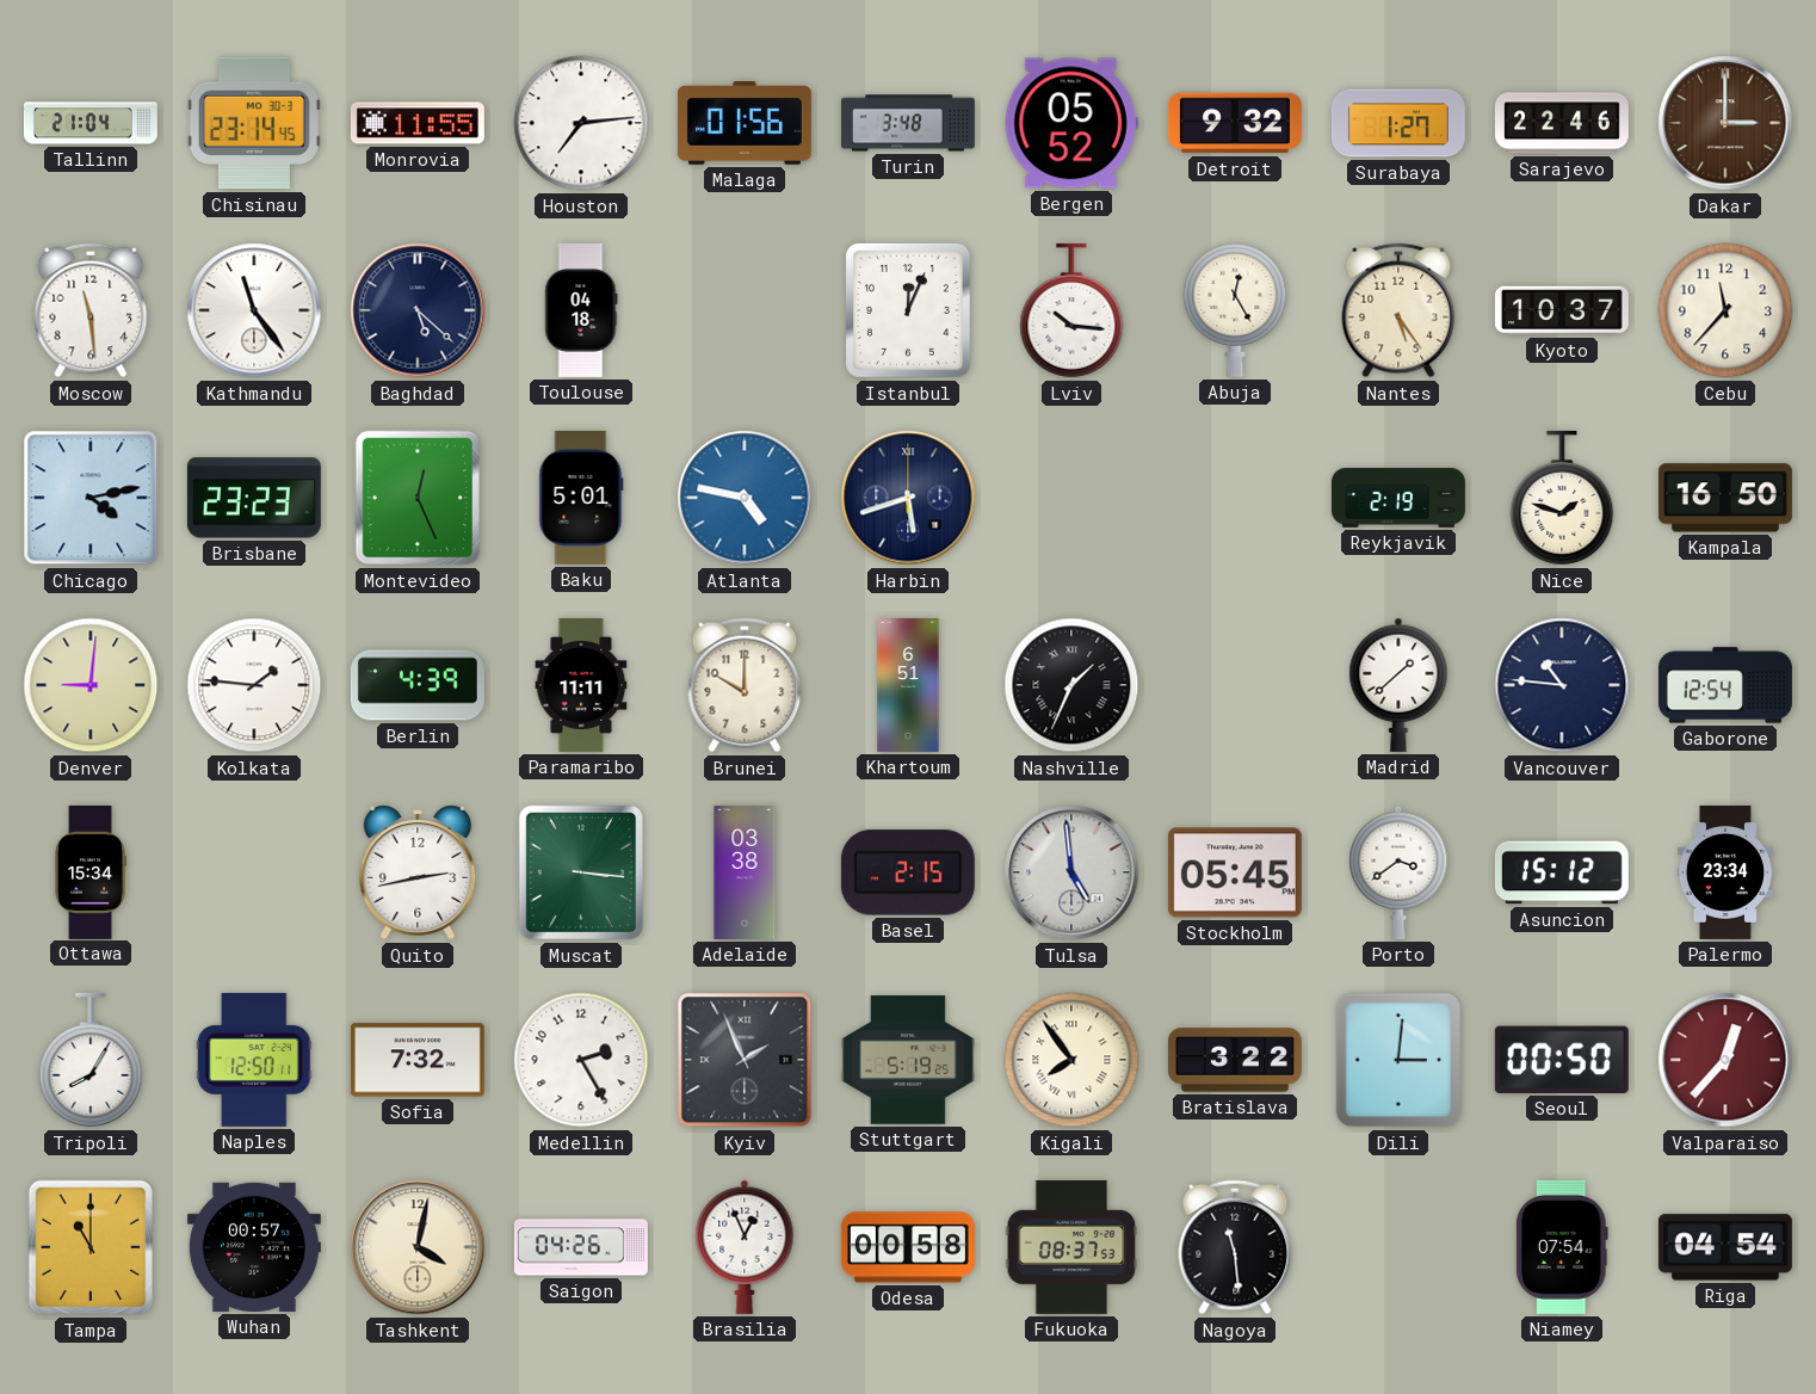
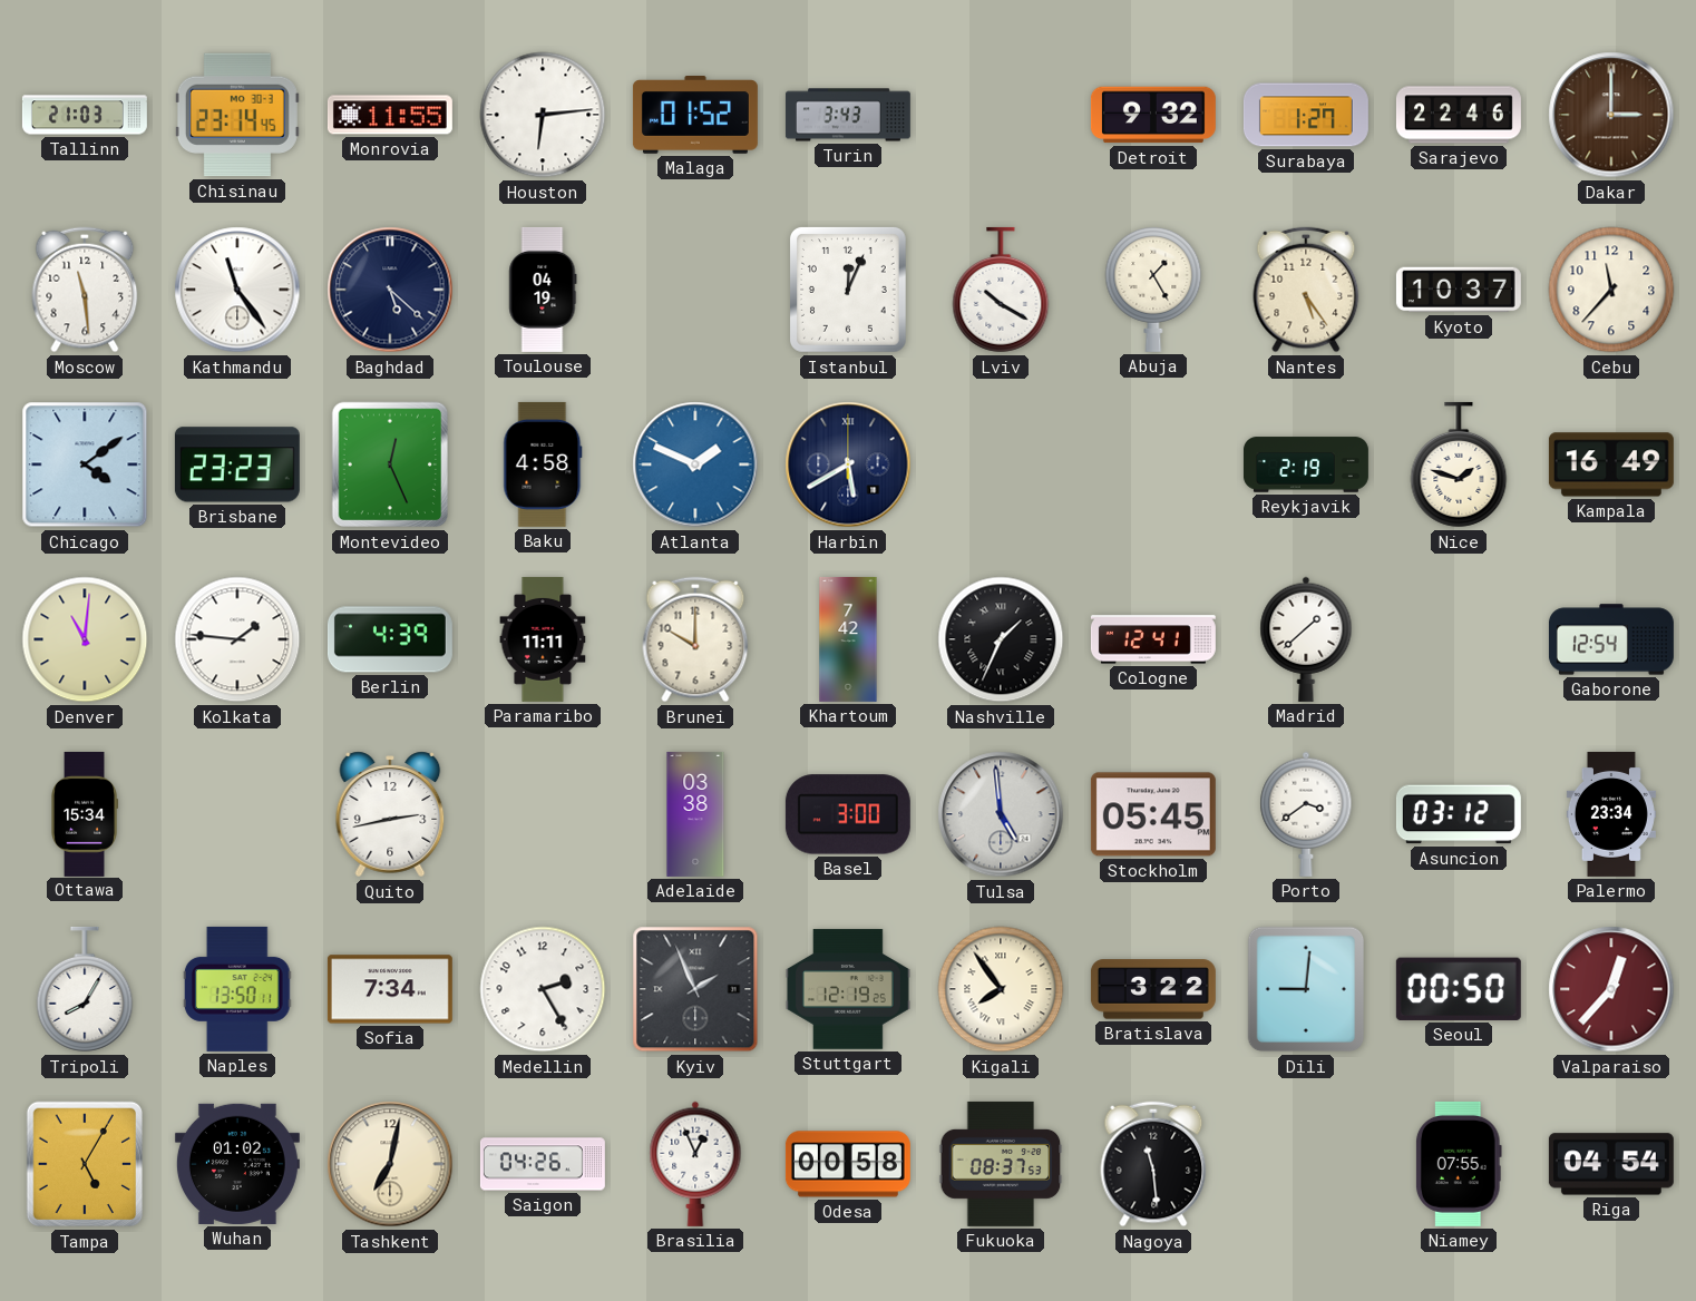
Tallinn: 21:04 -> 21:03
Houston: 7:14 -> 6:14
Malaga: 01:56 -> 01:52
Turin: 3:48 -> 3:43
Bergen: 05:52 -> none
Toulouse: 04:18 -> 04:19
Lviv: 10:16 -> 10:20
Abuja: 12:25 -> 1:25
Chicago: 4:13 -> 4:09
Baku: 5:01 -> 4:58
Atlanta: 4:47 -> 1:49
Harbin: 5:42 -> 5:40
Kampala: 16:50 -> 16:49
Denver: 9:01 -> 11:01
Khartoum: 6:51 -> 7:42
Cologne: none -> 12:41
Vancouver: 10:46 -> none
Muscat: 3:16 -> none
Basel: 2:15 -> 3:00
Asuncion: 15:12 -> 03:12
Naples: 12:50 -> 13:50
Sofia: 7:32 -> 7:34
Stuttgart: 5:19 -> 12:19
Dili: 3:01 -> 9:01
Tampa: 11:00 -> 5:05
Wuhan: 00:57 -> 01:02
Tashkent: 4:02 -> 7:02
Niamey: 07:54 -> 07:55
